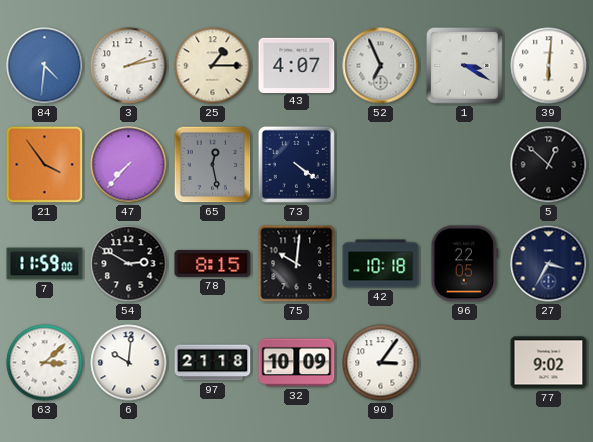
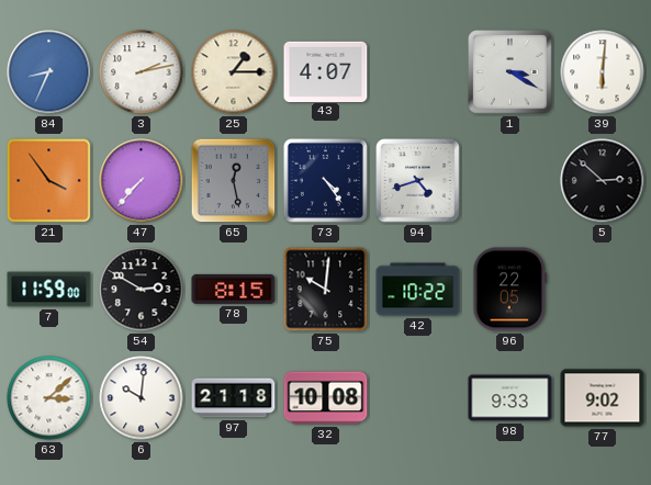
84: 4:31 -> 8:34
52: 6:56 -> none
73: 4:21 -> 4:24
94: none -> 4:42
5: 12:52 -> 2:52
42: 10:18 -> 10:22
27: 3:35 -> none
32: 10:09 -> 10:08
90: 3:06 -> none
98: none -> 9:33
